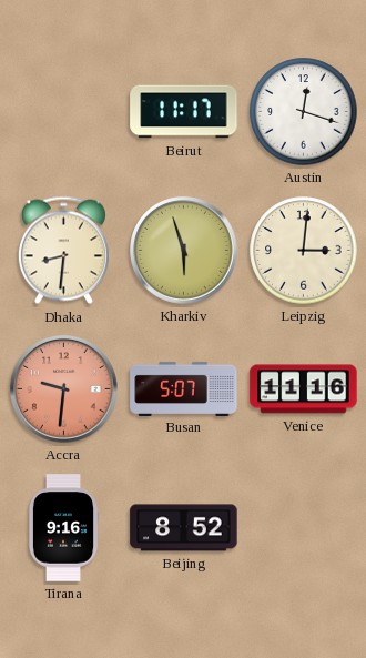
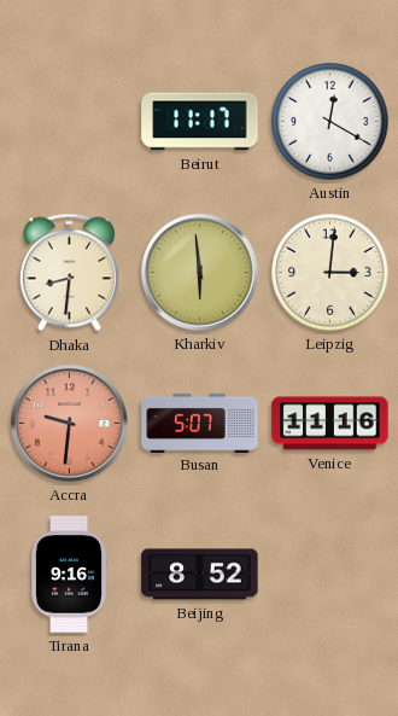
Austin: 12:18 -> 12:20
Kharkiv: 5:57 -> 5:59
